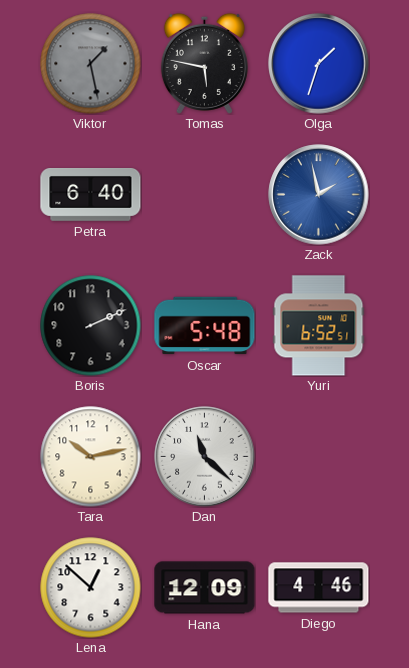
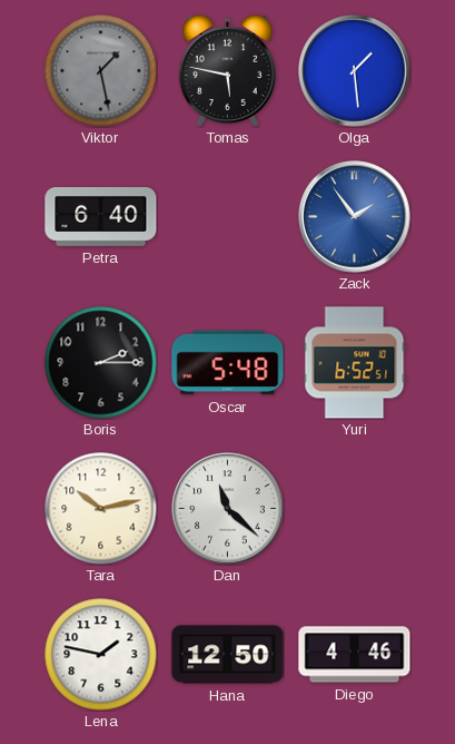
Olga: 1:33 -> 1:29
Zack: 1:58 -> 1:54
Boris: 2:11 -> 2:15
Lena: 12:52 -> 1:47
Hana: 12:09 -> 12:50
